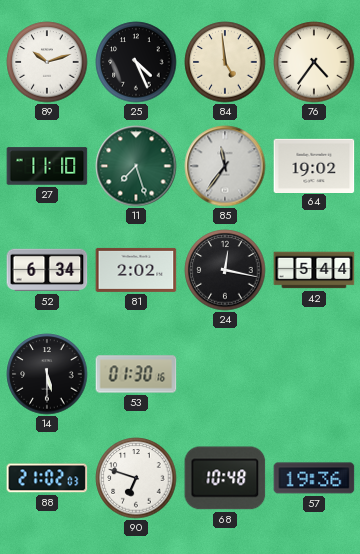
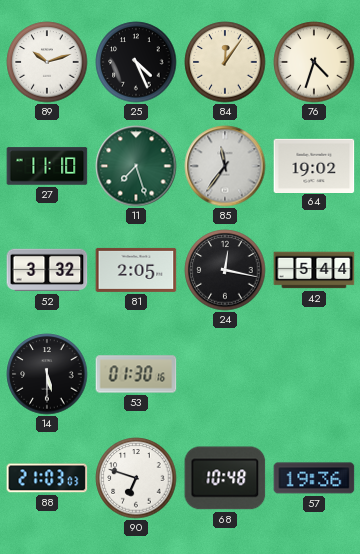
84: 4:59 -> 12:06
76: 4:36 -> 4:33
52: 6:34 -> 3:32
81: 2:02 -> 2:05
88: 21:02 -> 21:03
